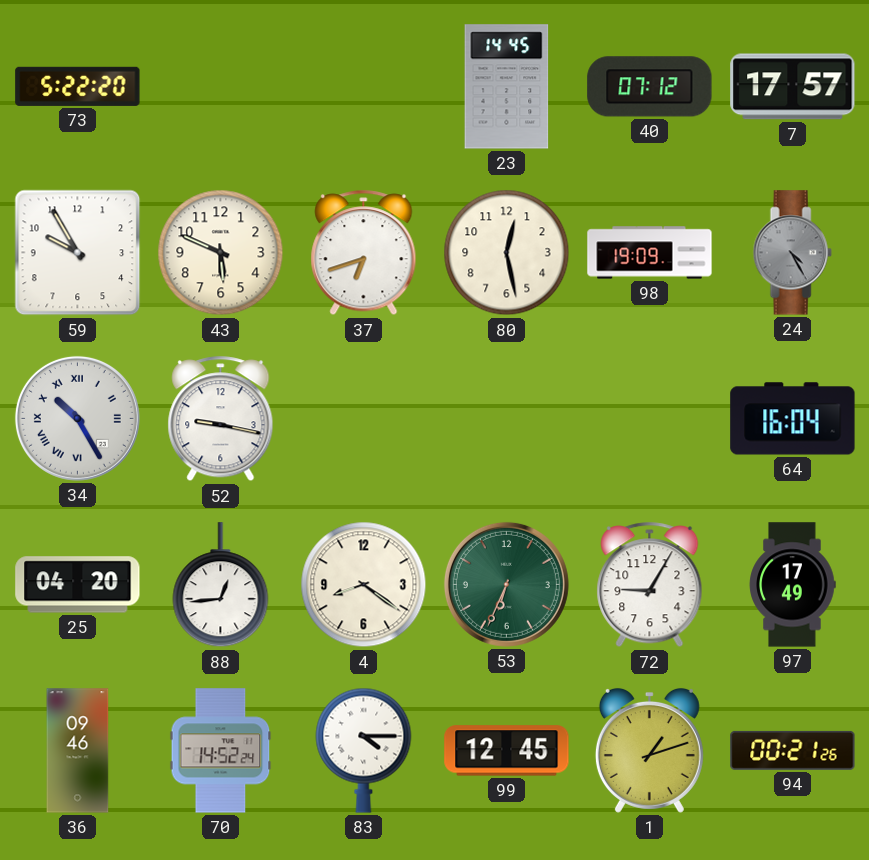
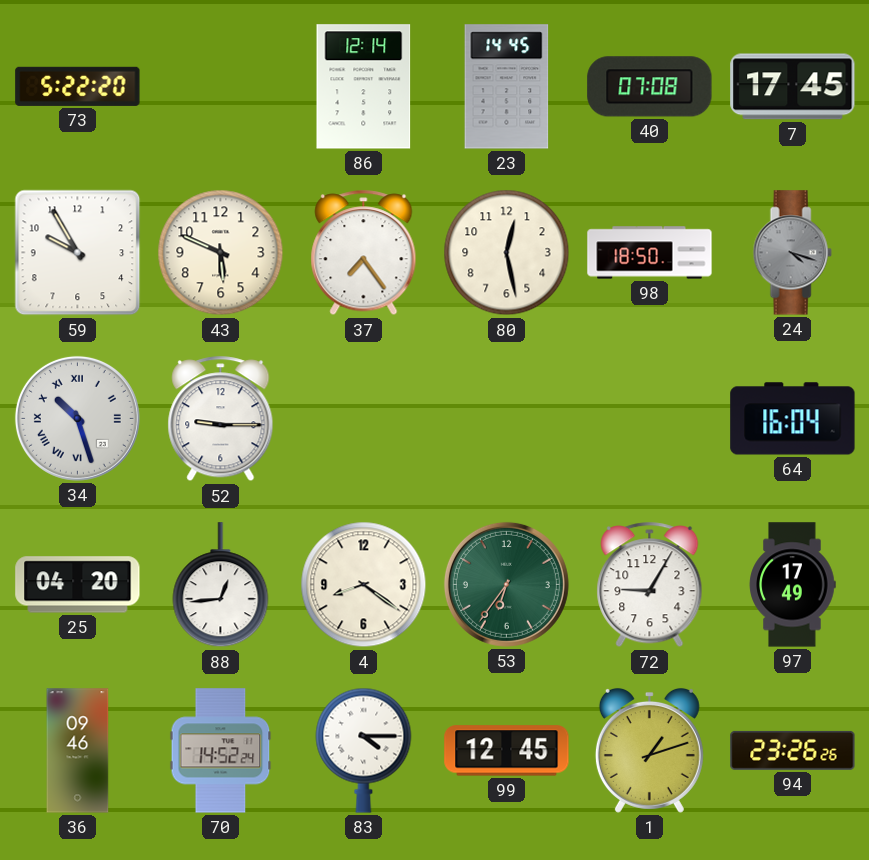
86: none -> 12:14
40: 07:12 -> 07:08
7: 17:57 -> 17:45
37: 6:42 -> 7:24
98: 19:09 -> 18:50
24: 4:25 -> 4:18
34: 10:25 -> 10:27
52: 9:17 -> 9:15
53: 6:34 -> 6:36
94: 00:21 -> 23:26
